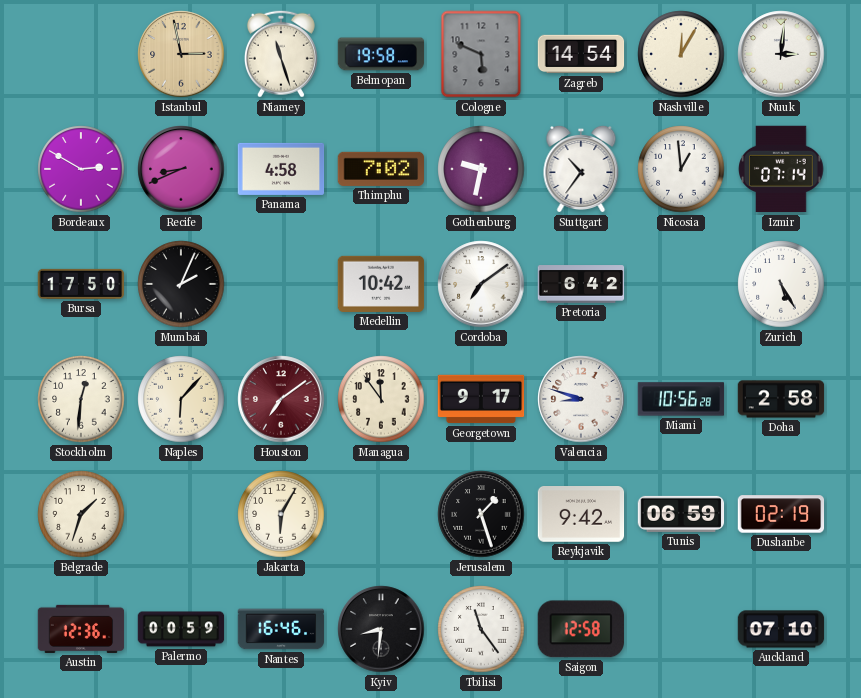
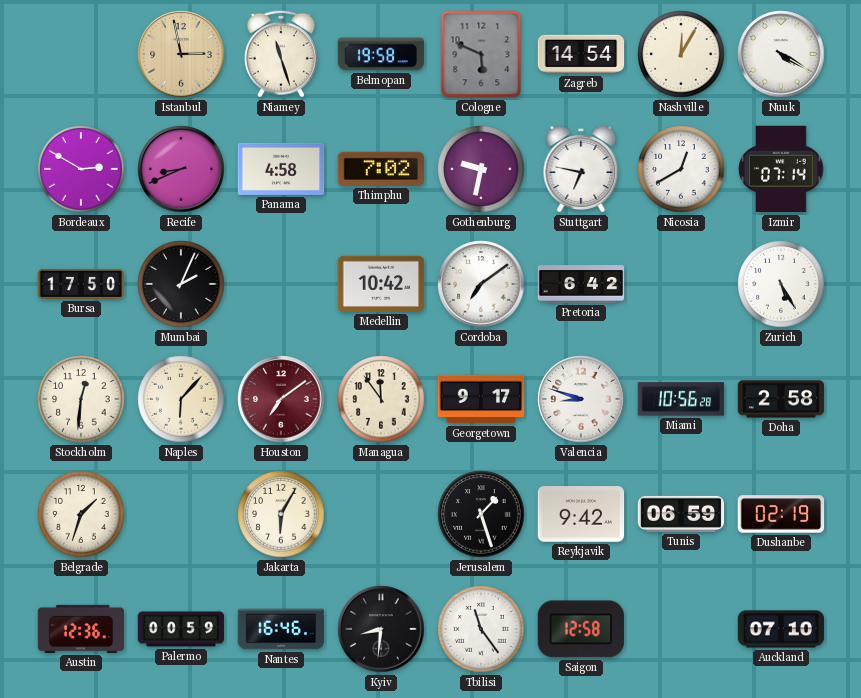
Nuuk: 3:01 -> 4:20
Stuttgart: 10:36 -> 6:47
Nicosia: 12:59 -> 12:40
